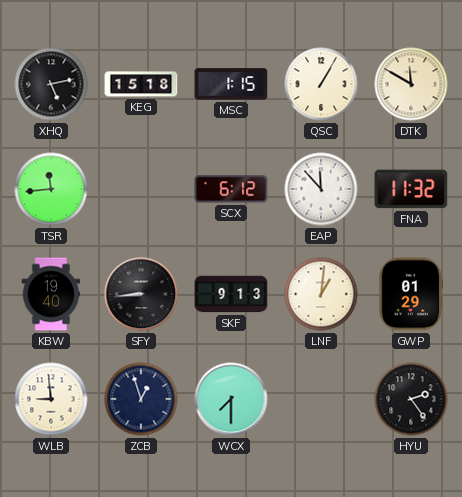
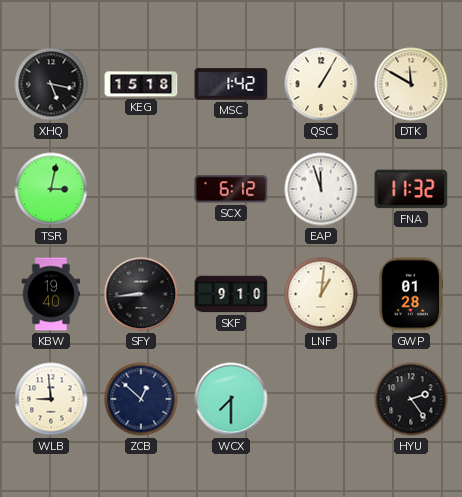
XHQ: 5:13 -> 5:17
MSC: 1:15 -> 1:42
TSR: 11:44 -> 3:02
EAP: 11:53 -> 11:57
SKF: 9:13 -> 9:10
GWP: 01:29 -> 01:28
ZCB: 12:57 -> 12:52
